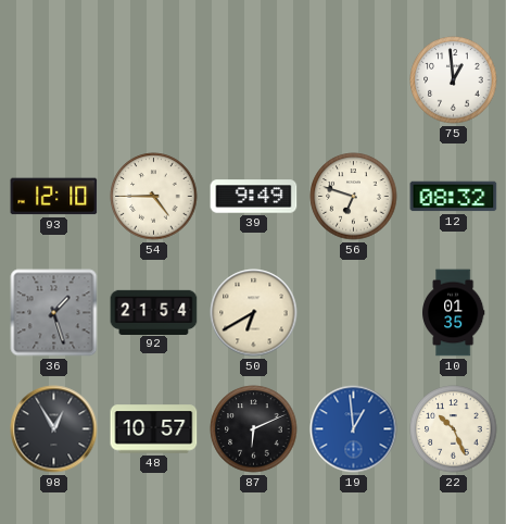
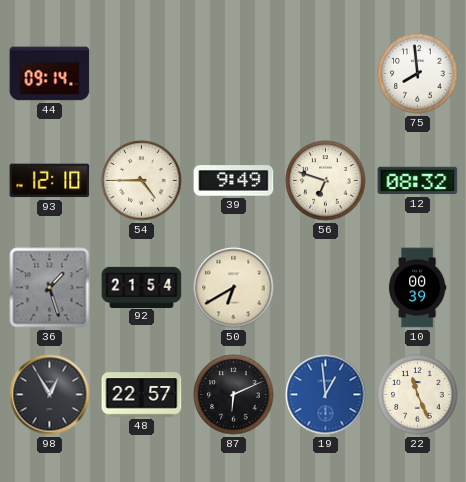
44: none -> 09:14
75: 12:59 -> 7:59
10: 01:35 -> 00:39
48: 10:57 -> 22:57
22: 10:26 -> 11:26
